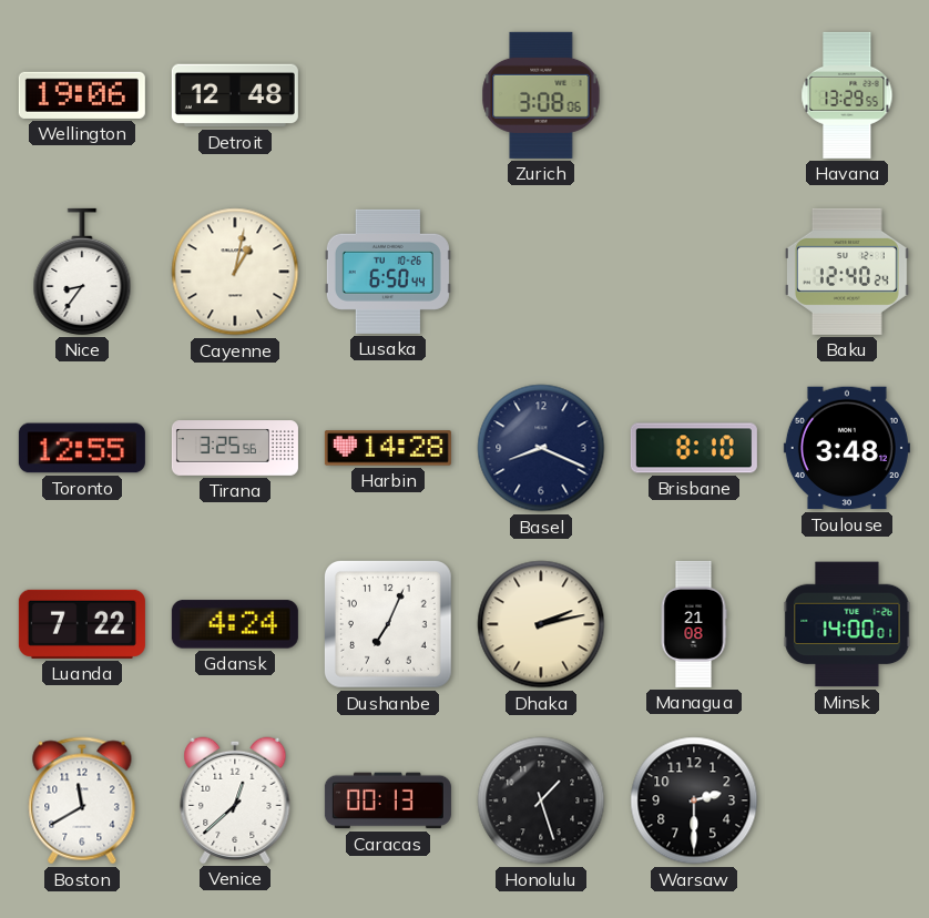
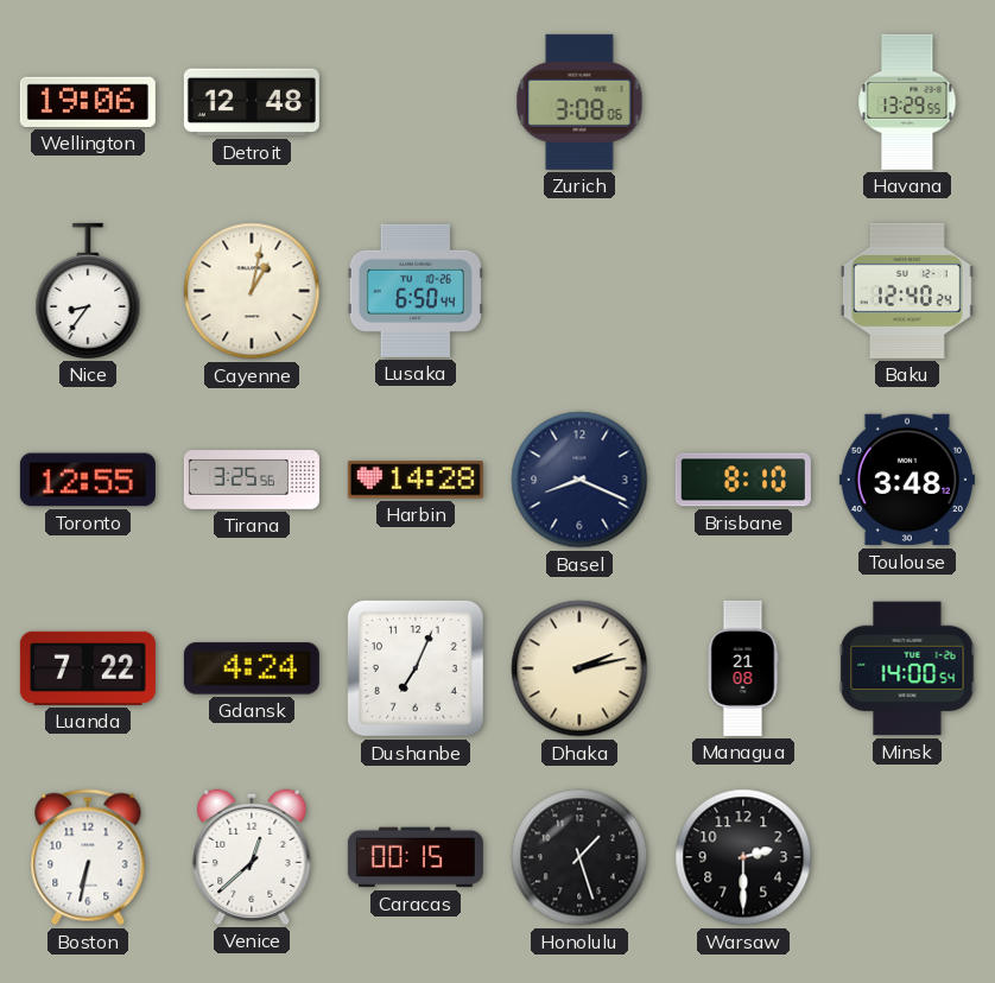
Minsk: 14:00:01 -> 14:00:54
Boston: 11:40 -> 6:32
Caracas: 00:13 -> 00:15
